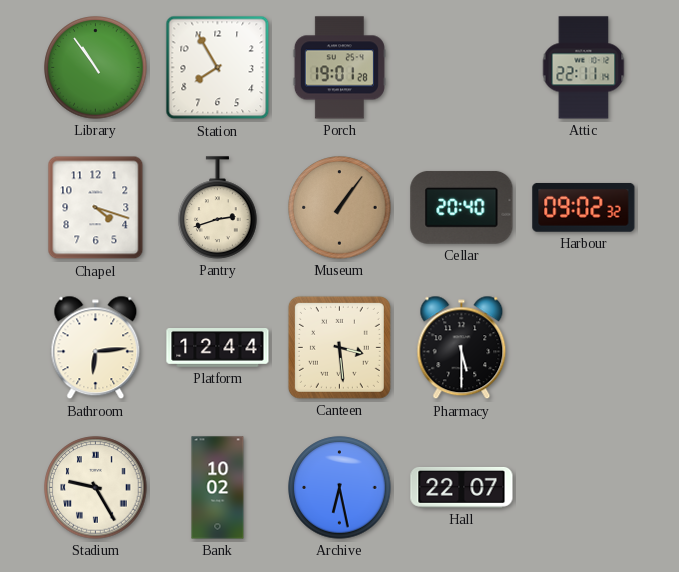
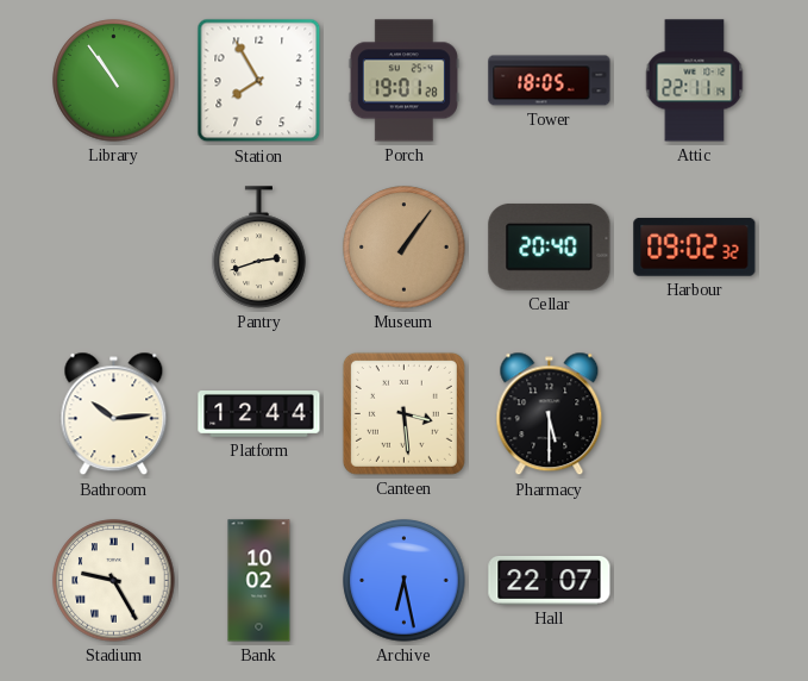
Tower: none -> 18:05
Chapel: 4:18 -> none
Bathroom: 6:14 -> 10:14
